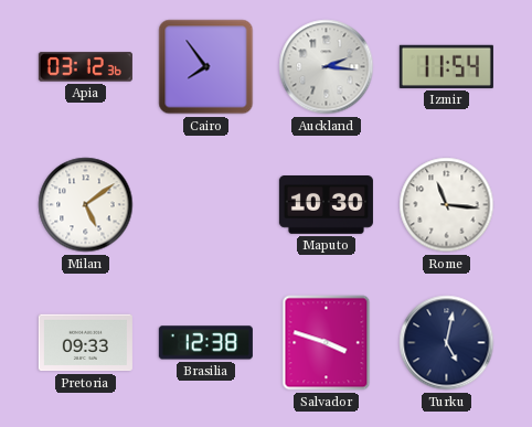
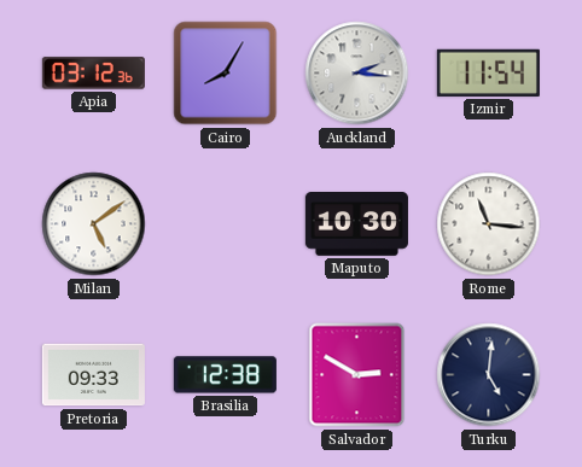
Cairo: 7:54 -> 8:05
Salvador: 3:48 -> 2:50
Turku: 5:02 -> 5:01
